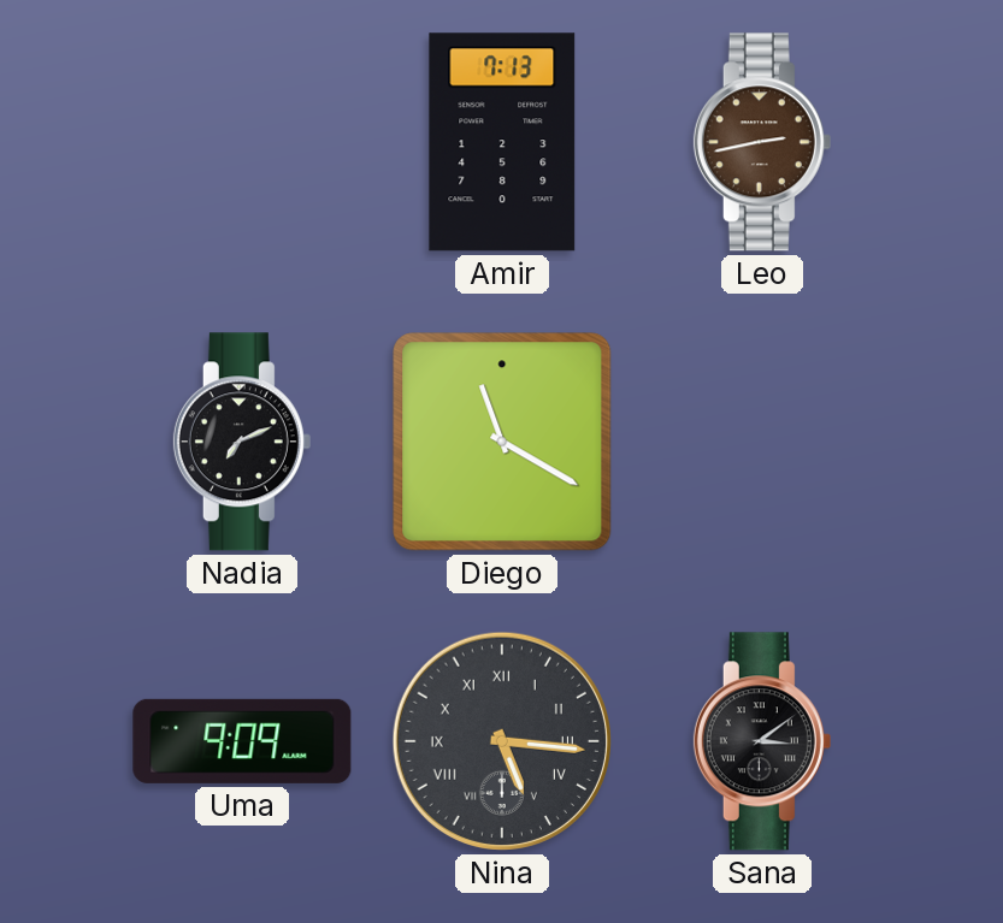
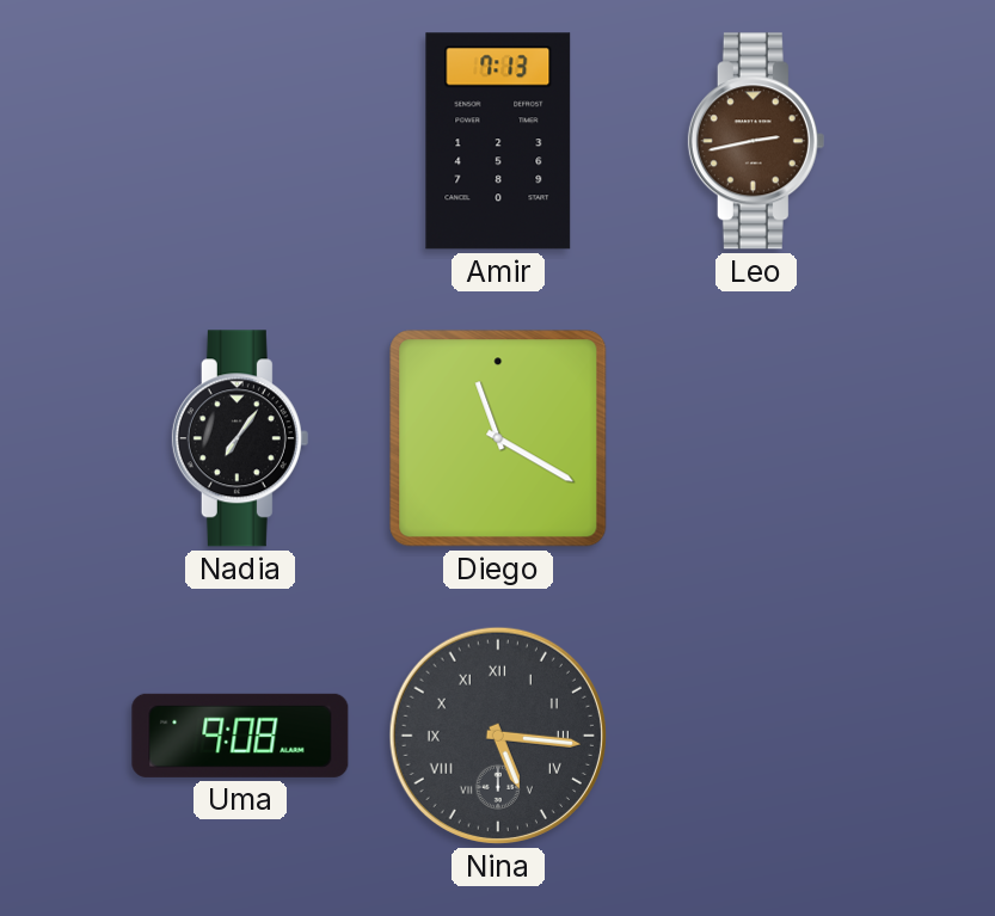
Nadia: 7:11 -> 7:06
Uma: 9:09 -> 9:08
Sana: 3:09 -> none
